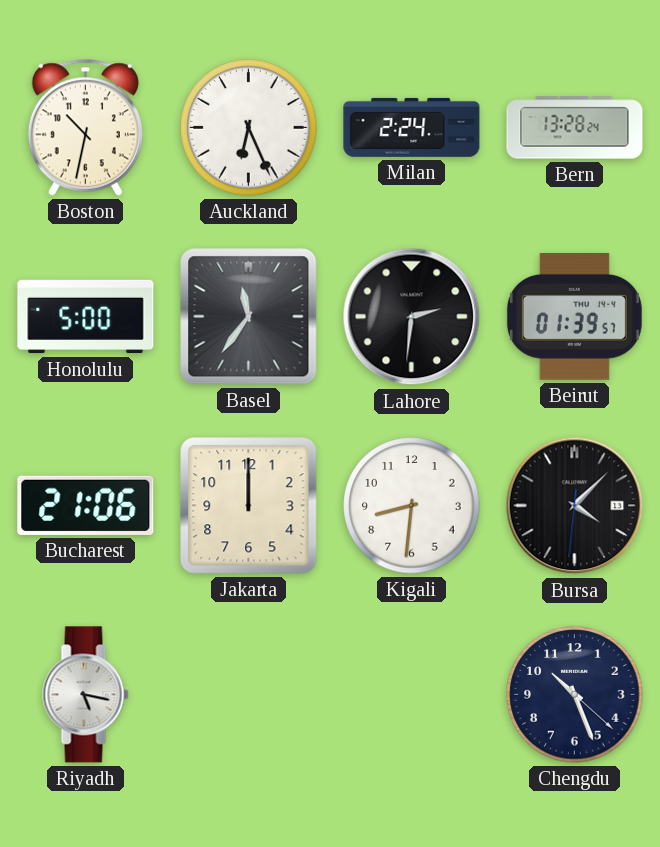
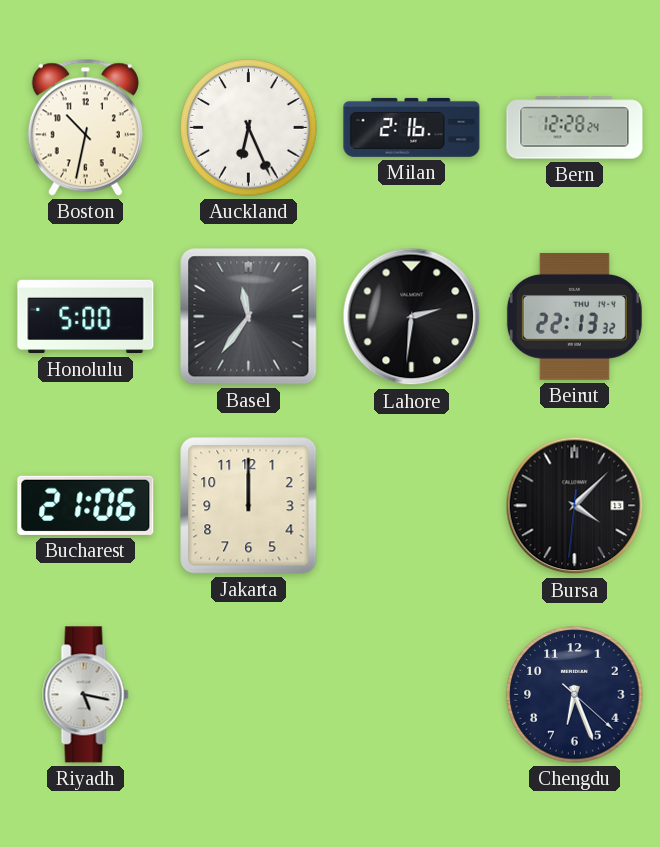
Milan: 2:24 -> 2:16
Bern: 13:28 -> 12:28
Beirut: 01:39 -> 22:13
Kigali: 8:31 -> none
Chengdu: 10:26 -> 6:26
